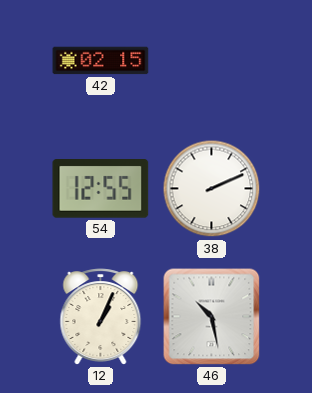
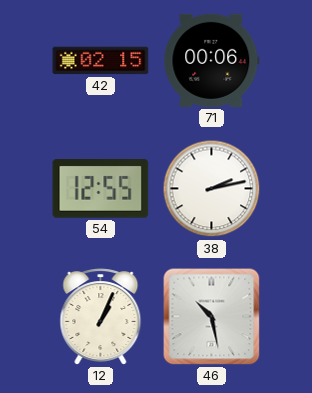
71: none -> 00:06
38: 2:11 -> 2:13
